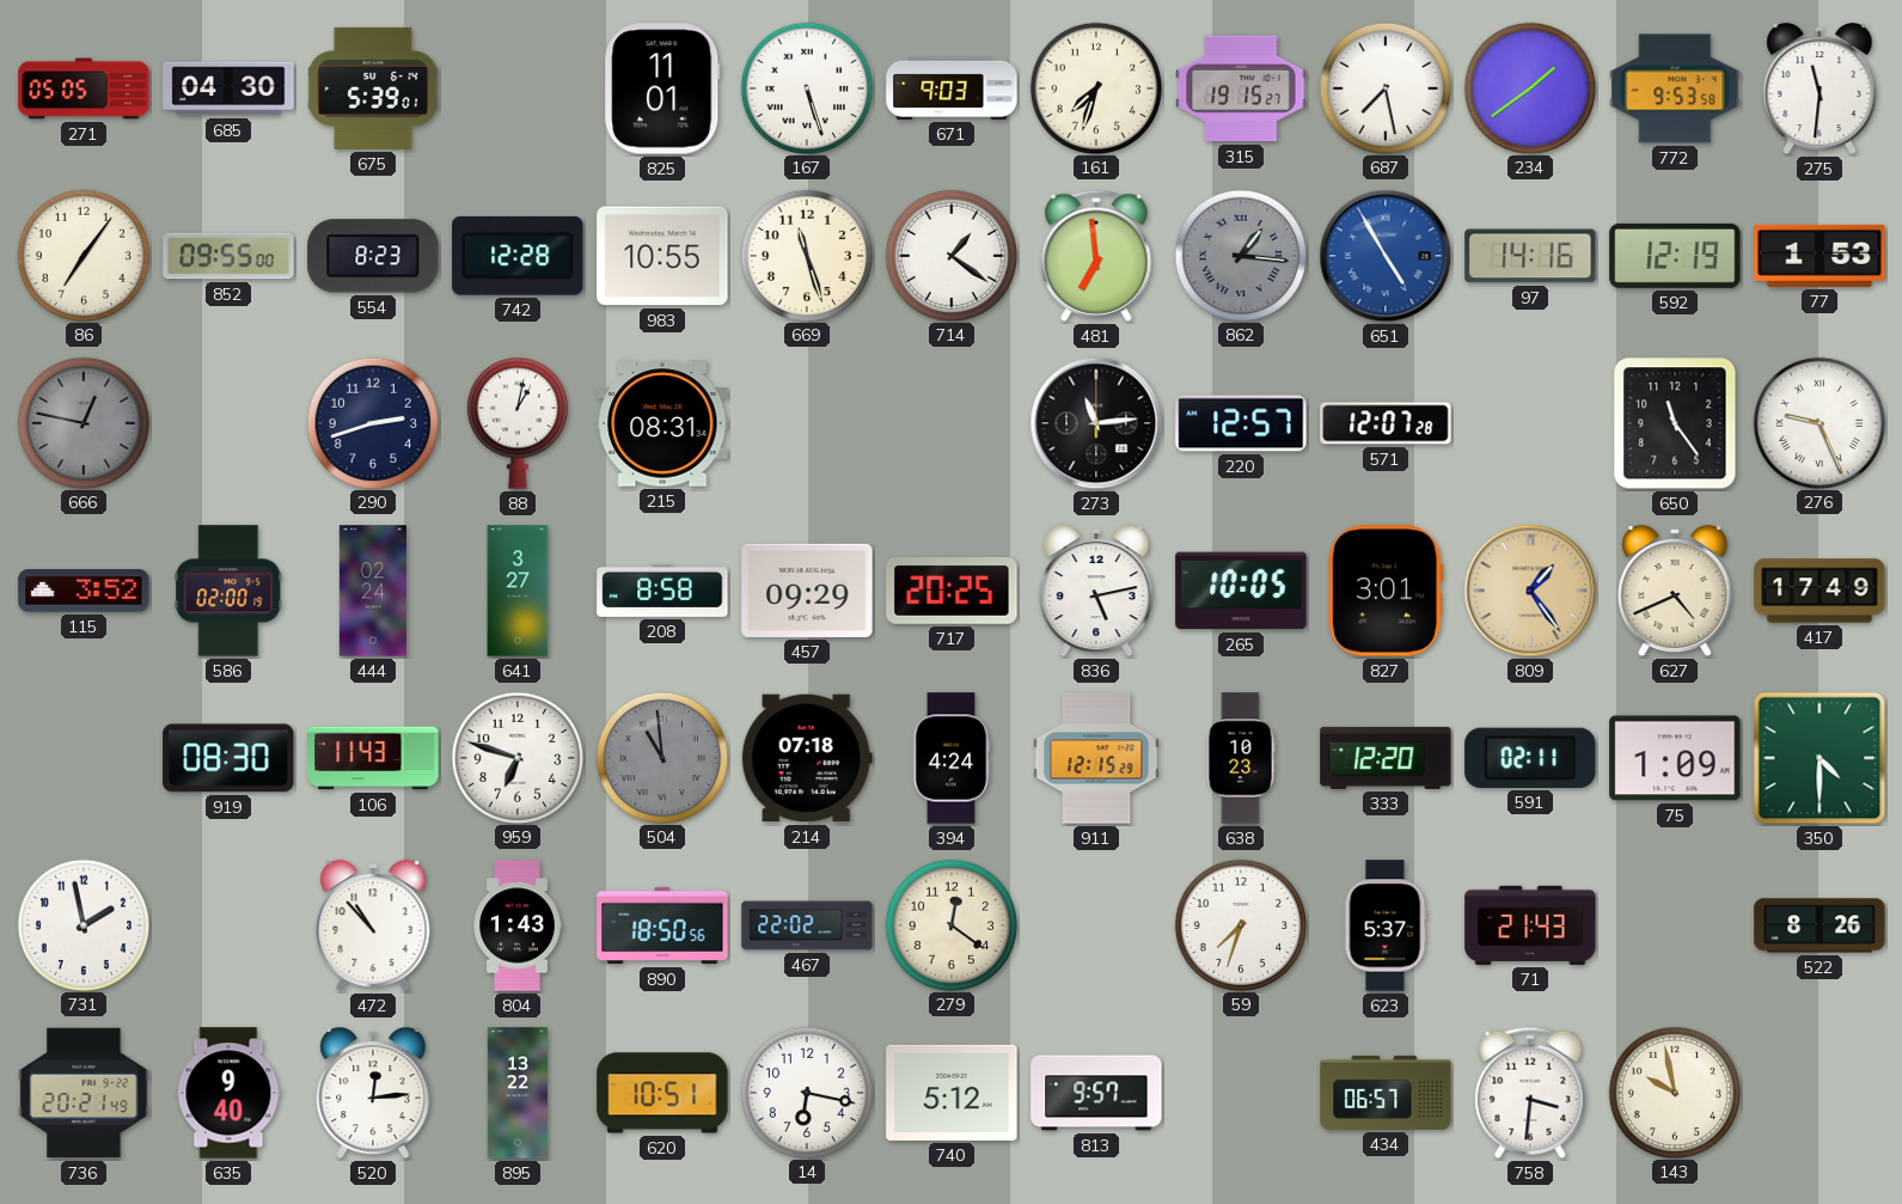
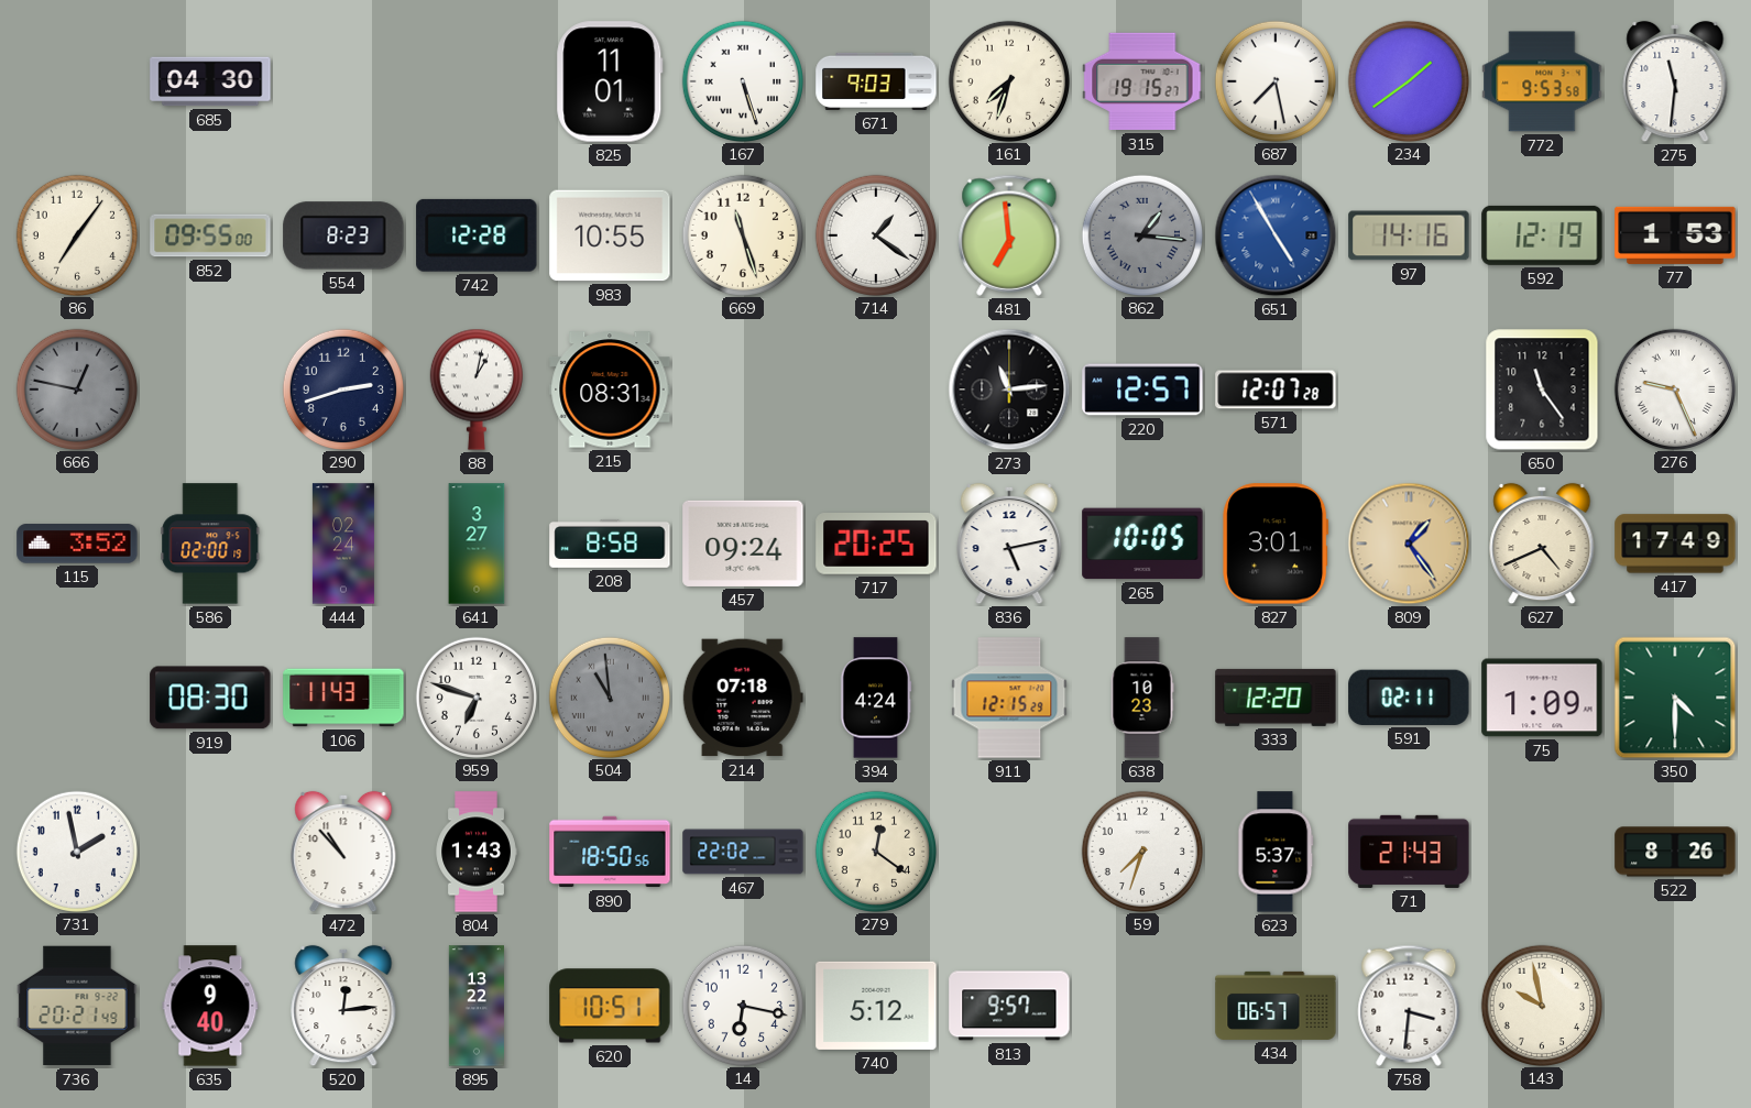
271: 05:05 -> none
675: 5:39 -> none
457: 09:29 -> 09:24
